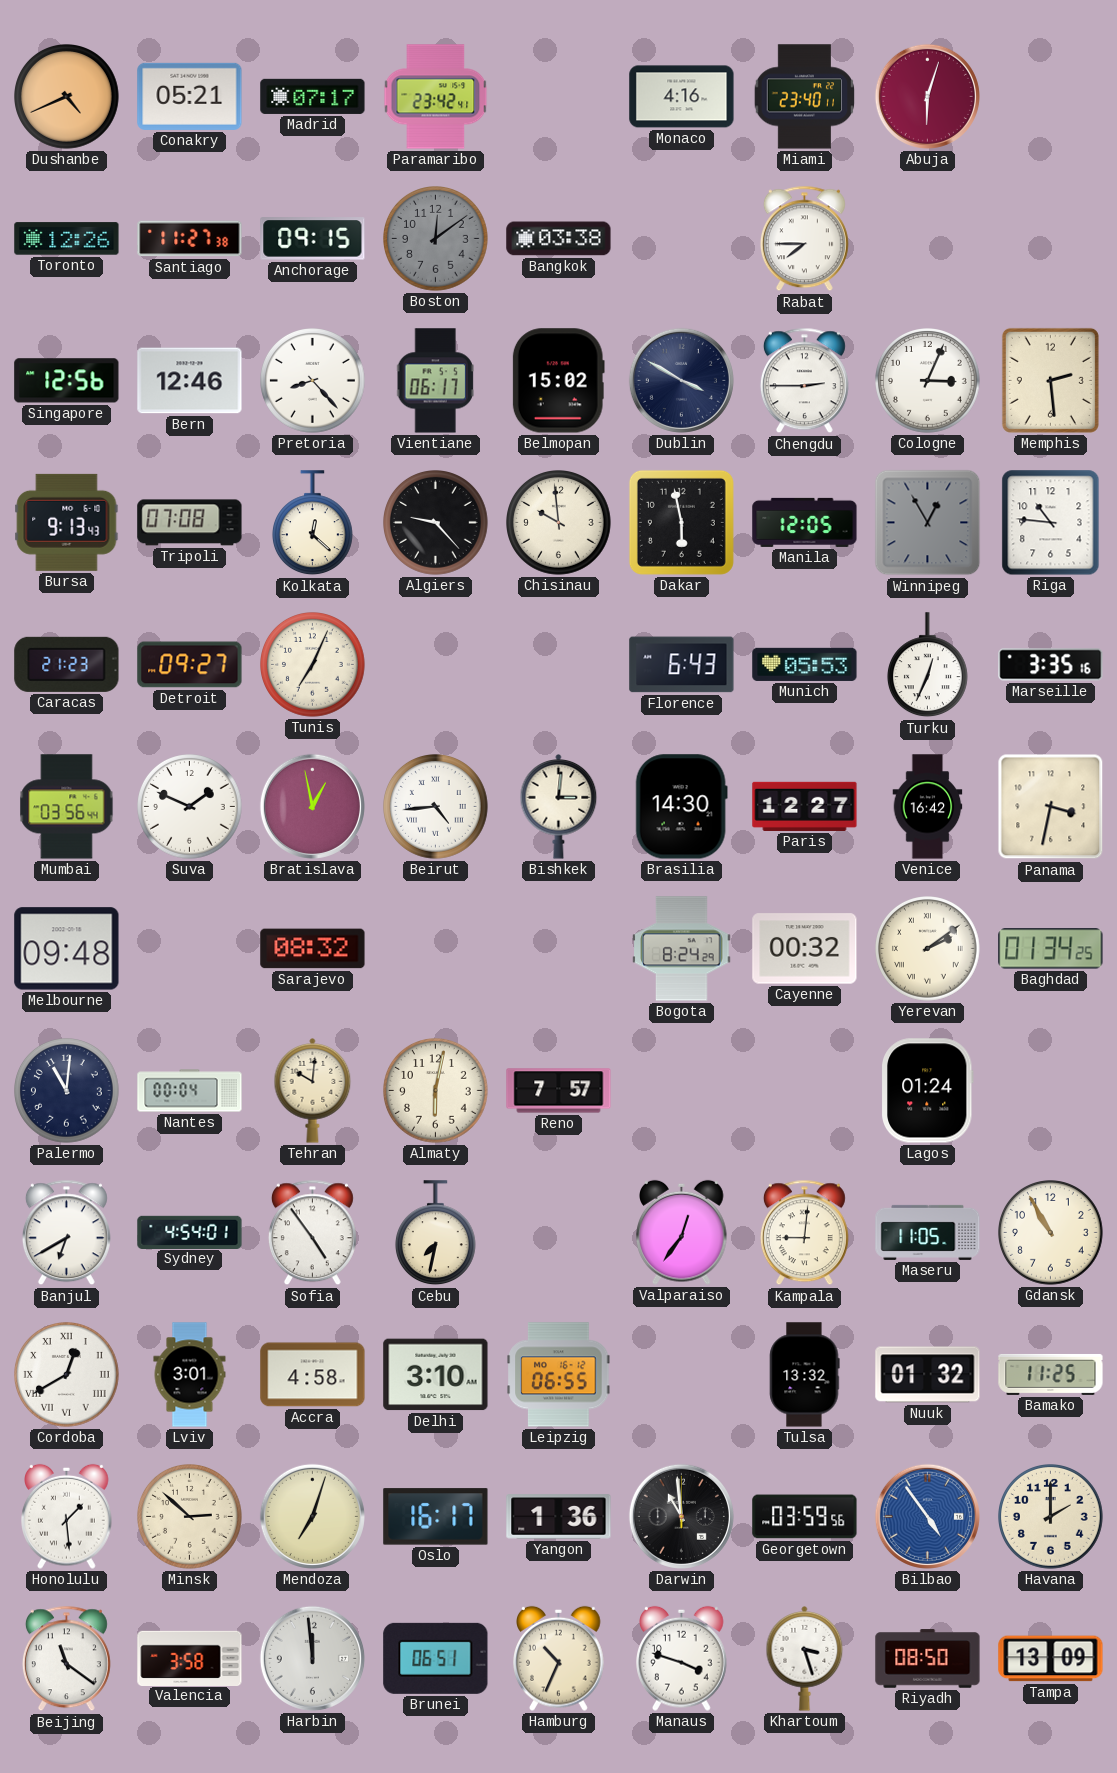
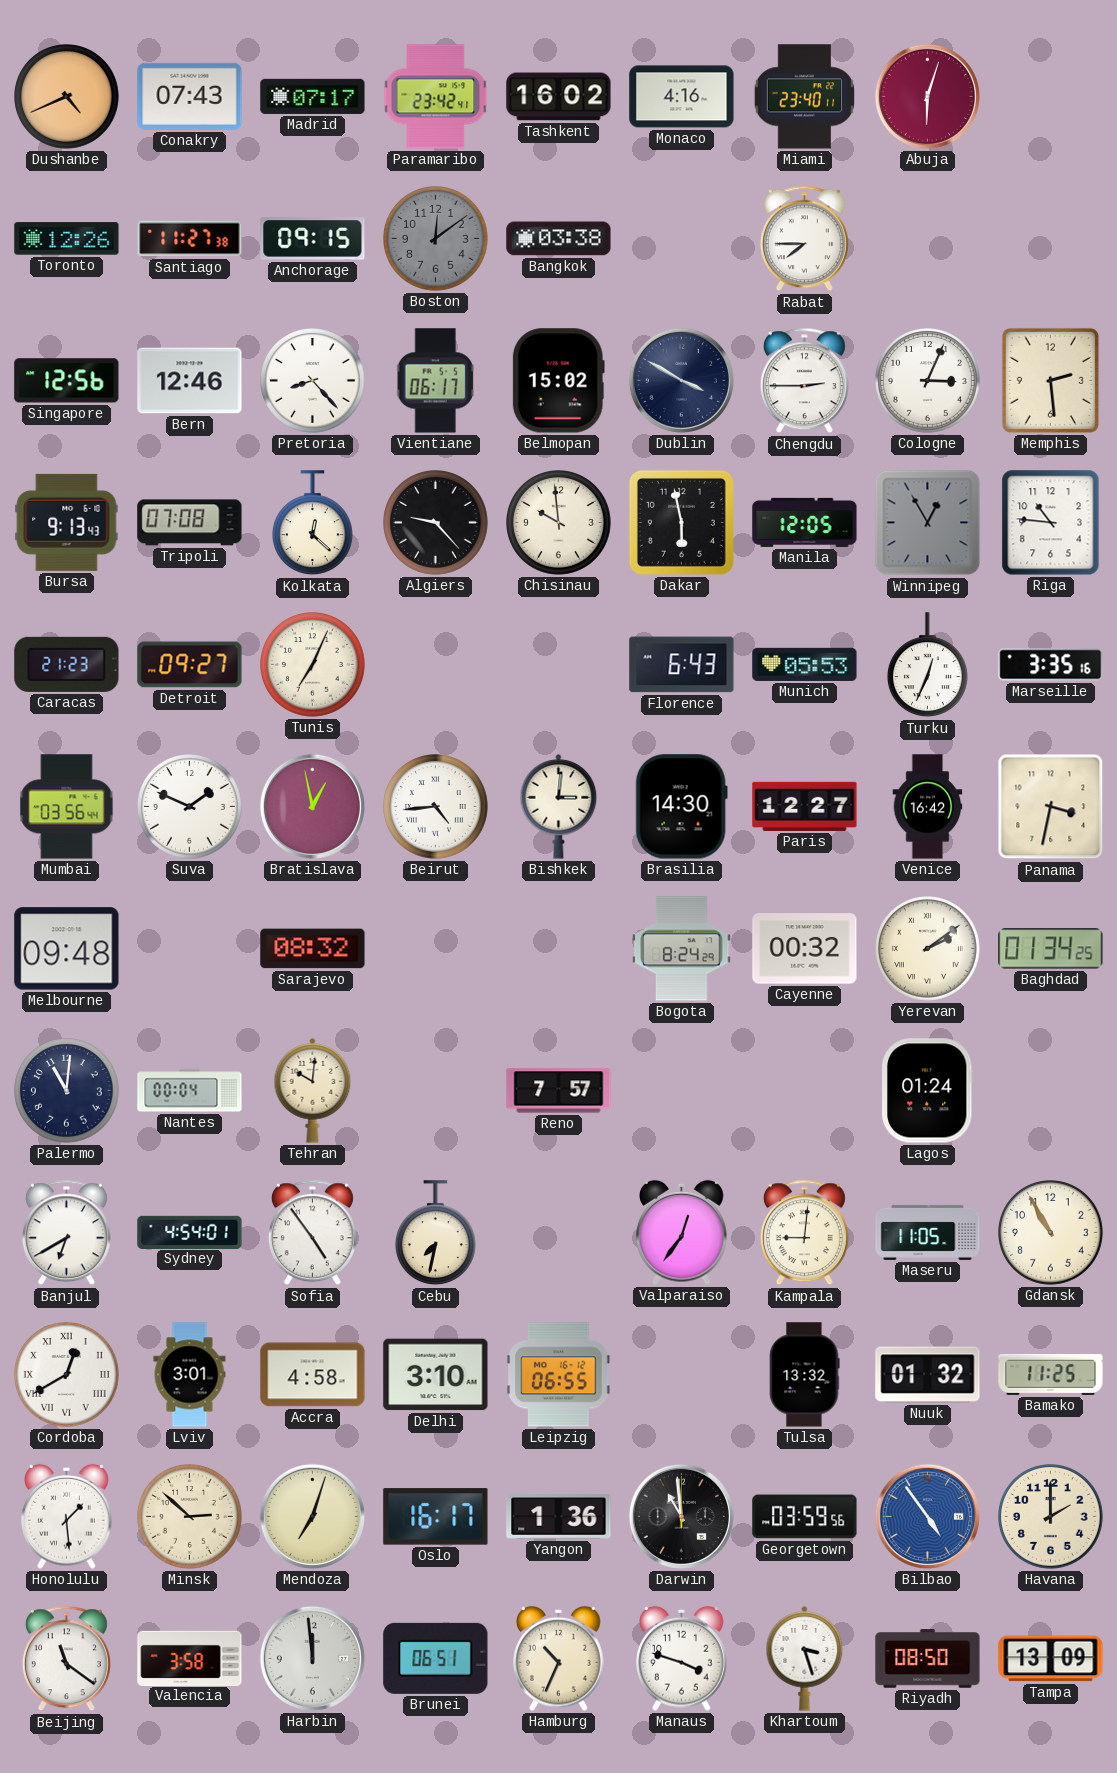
Conakry: 05:21 -> 07:43
Tashkent: none -> 16:02
Almaty: 6:02 -> none
